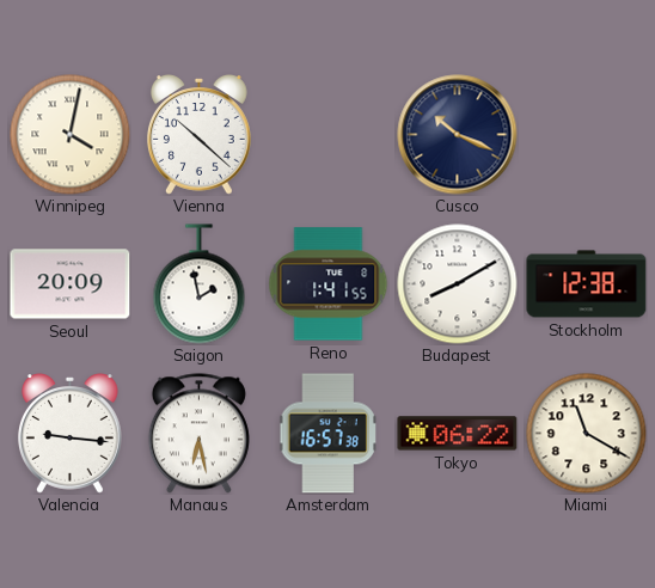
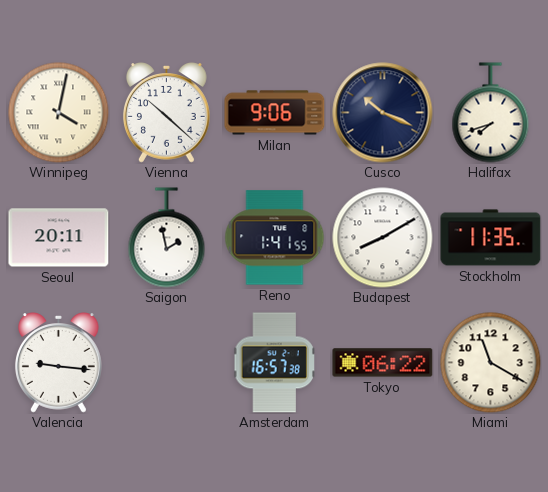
Milan: none -> 9:06
Halifax: none -> 7:42
Seoul: 20:09 -> 20:11
Stockholm: 12:38 -> 11:35
Manaus: 6:28 -> none
